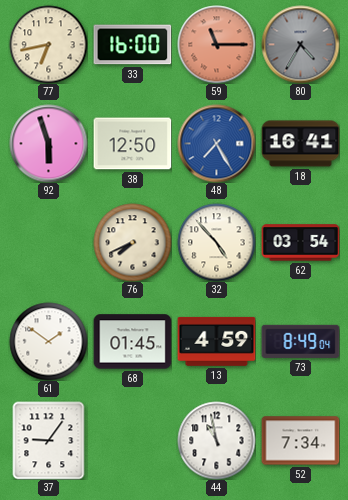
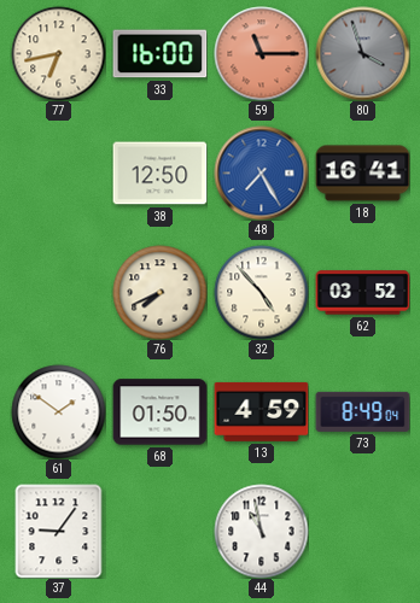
80: 4:35 -> 3:57
92: 5:57 -> none
62: 03:54 -> 03:52
68: 01:45 -> 01:50
52: 7:34 -> none
